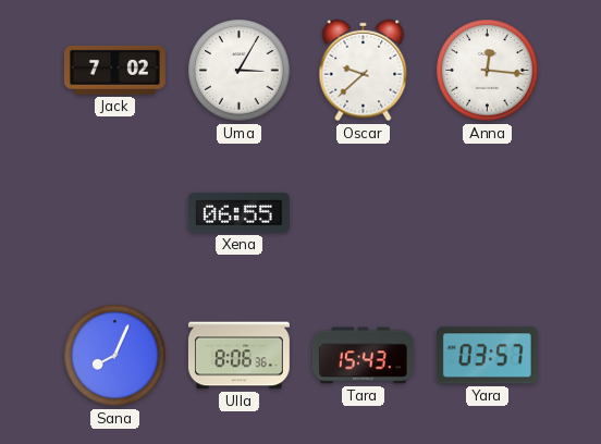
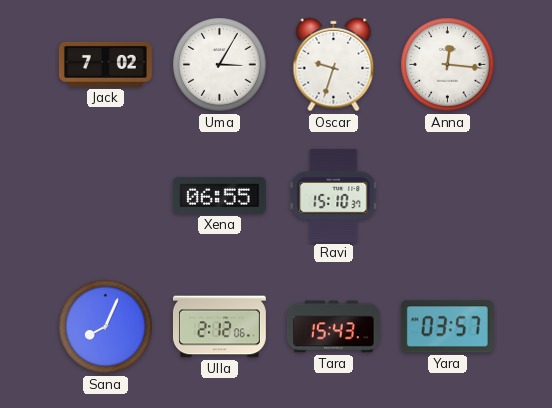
Oscar: 9:38 -> 9:33
Ravi: none -> 15:10
Ulla: 8:06 -> 2:12
